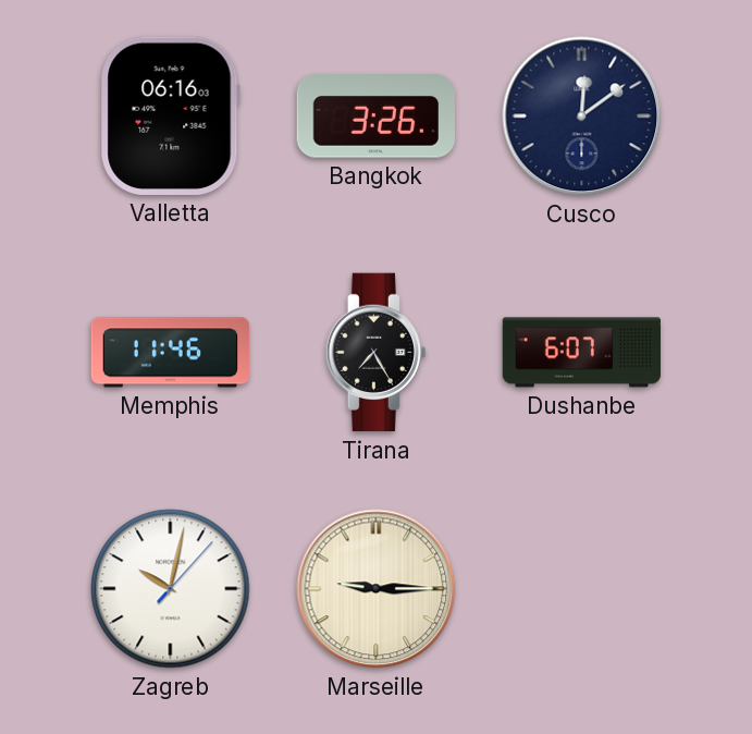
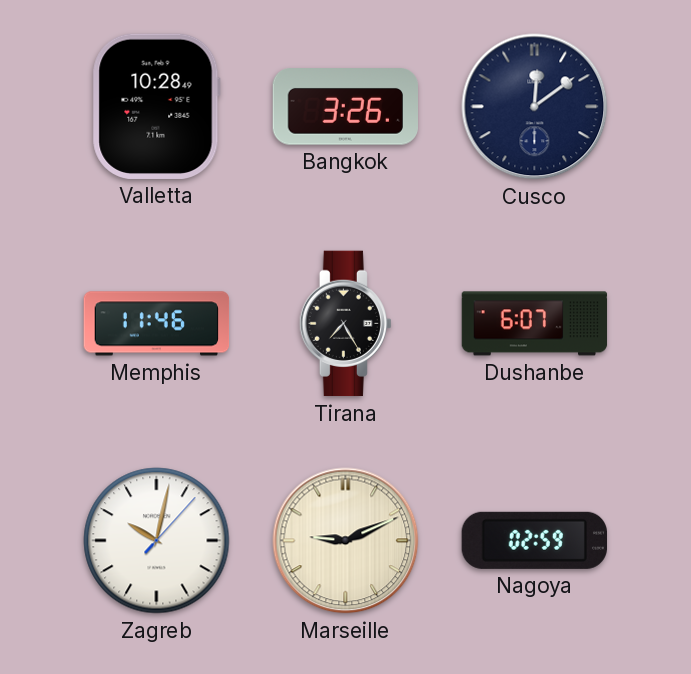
Valletta: 06:16 -> 10:28
Marseille: 9:15 -> 9:11
Nagoya: none -> 02:59
